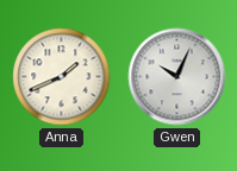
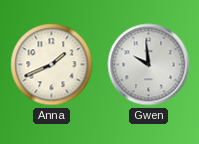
Gwen: 10:04 -> 9:59
